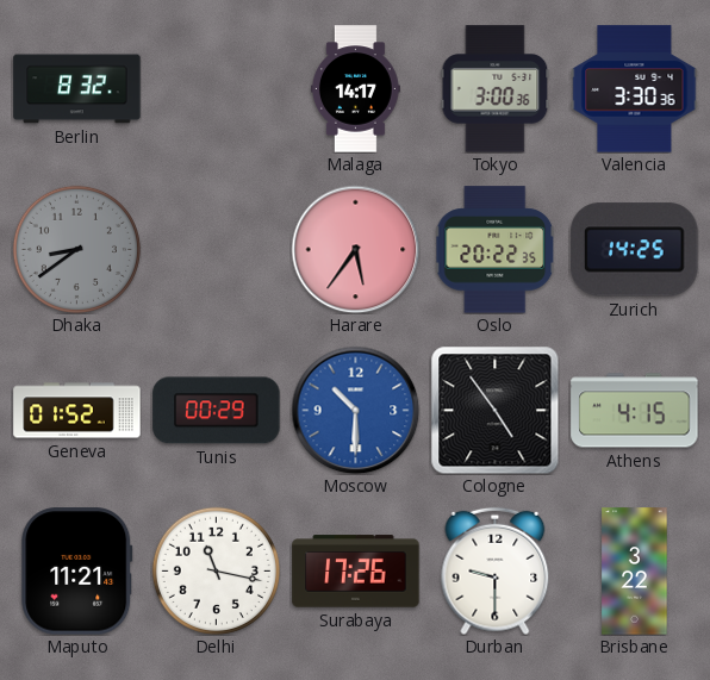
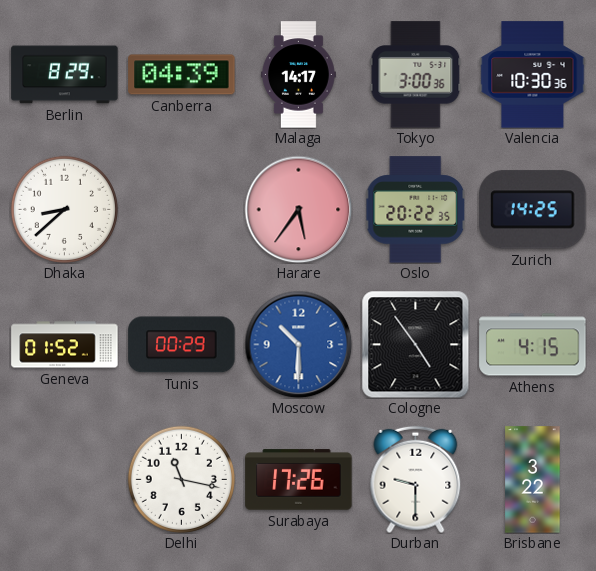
Berlin: 8:32 -> 8:29
Canberra: none -> 04:39
Valencia: 3:30 -> 10:30
Dhaka: 8:39 -> 8:38
Dhaka dial: grey -> white
Maputo: 11:21 -> none
